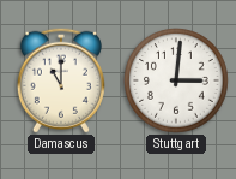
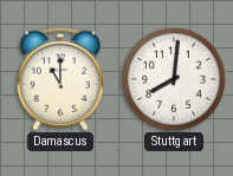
Stuttgart: 3:01 -> 8:01
